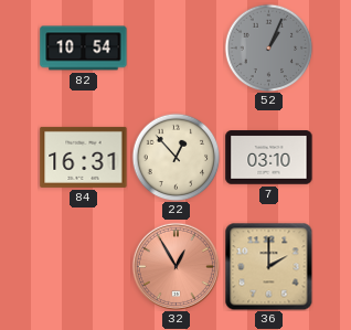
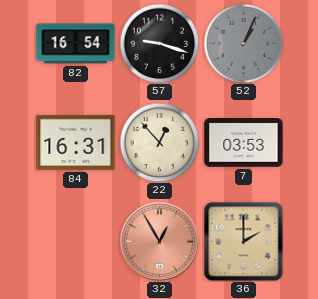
82: 10:54 -> 16:54
57: none -> 9:18
7: 03:10 -> 03:53
